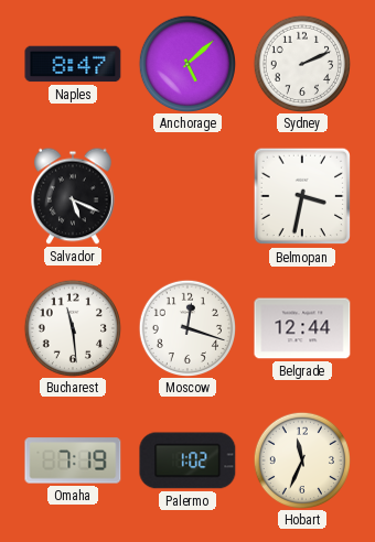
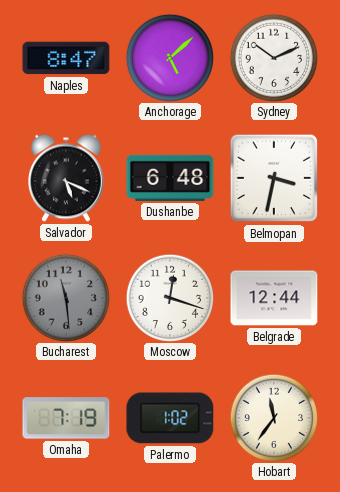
Sydney: 2:11 -> 10:11
Dushanbe: none -> 6:48
Bucharest dial: white -> grey
Hobart: 11:34 -> 11:36
